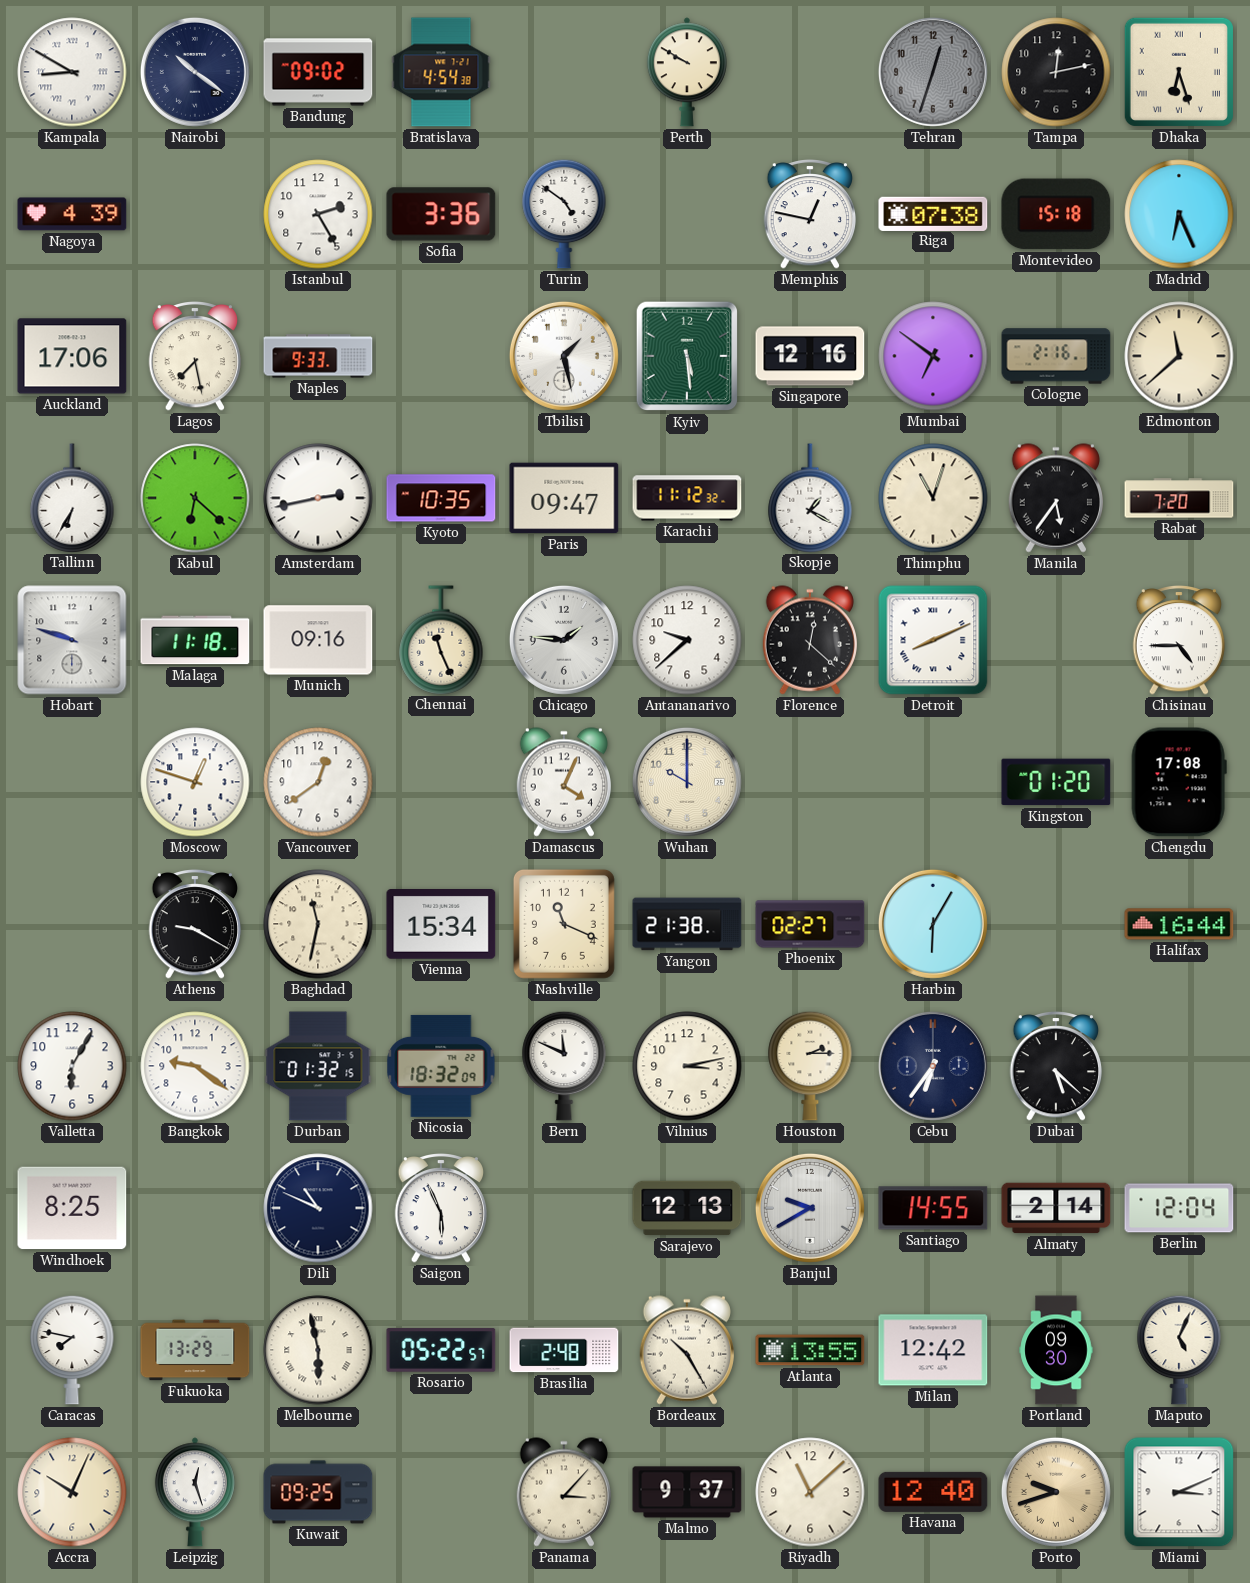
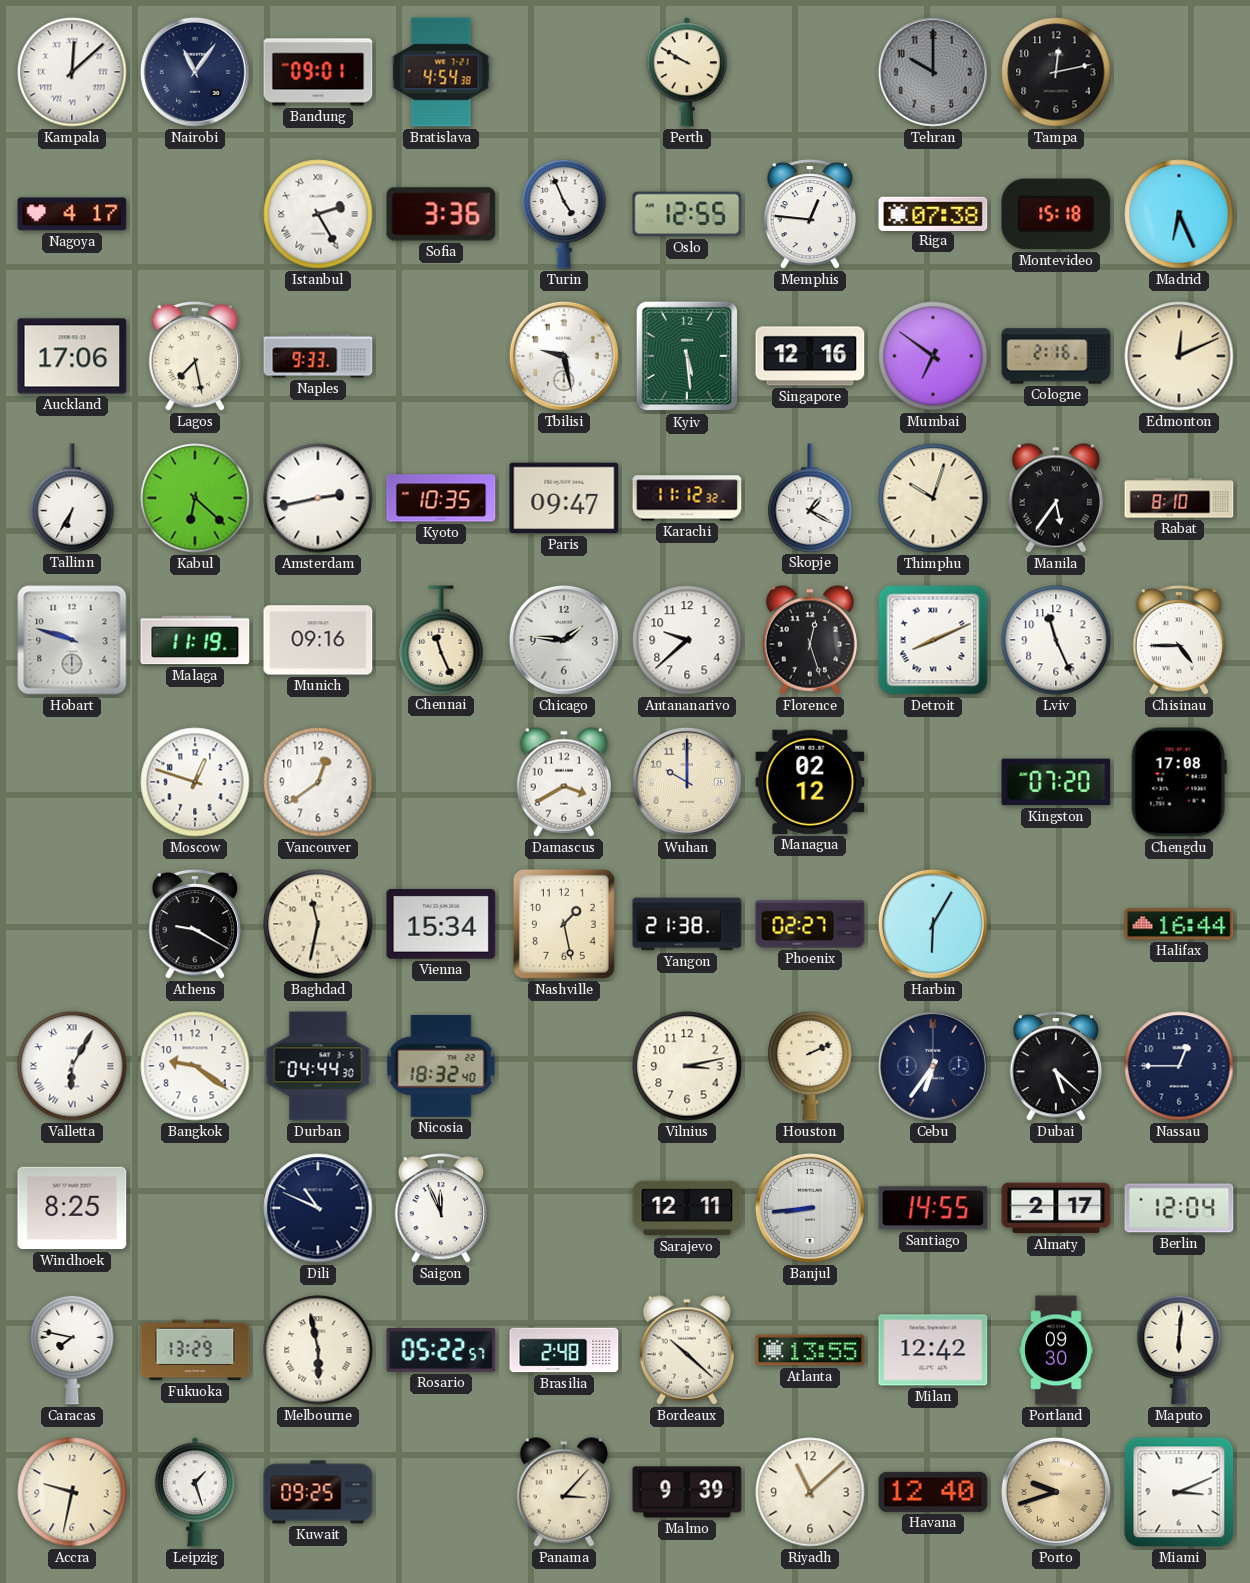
Kampala: 8:50 -> 12:08
Nairobi: 10:21 -> 11:06
Bandung: 09:02 -> 09:01
Tehran: 12:33 -> 10:00
Dhaka: 6:27 -> none
Nagoya: 4:39 -> 4:17
Istanbul numerals: Arabic -> Roman
Turin: 4:51 -> 4:56
Oslo: none -> 12:55
Memphis: 12:47 -> 12:46
Tbilisi: 1:28 -> 9:28
Edmonton: 11:38 -> 12:11
Thimphu: 11:03 -> 10:03
Rabat: 7:20 -> 8:10
Malaga: 11:18 -> 11:19
Florence: 12:22 -> 12:27
Lviv: none -> 11:26
Damascus: 4:04 -> 3:40
Managua: none -> 02:12
Kingston: 01:20 -> 07:20
Nashville: 11:19 -> 1:28
Valletta numerals: Arabic -> Roman
Durban: 01:32 -> 04:44
Nicosia: 18:32:09 -> 18:32:40
Bern: 11:49 -> none
Houston: 2:15 -> 2:11
Nassau: none -> 12:45
Saigon: 5:56 -> 11:56
Sarajevo: 12:13 -> 12:11
Banjul: 9:40 -> 8:44
Almaty: 2:14 -> 2:17
Bordeaux: 10:25 -> 10:22
Maputo: 5:04 -> 6:01
Accra: 10:04 -> 9:32
Leipzig: 12:27 -> 1:27
Malmo: 9:37 -> 9:39
